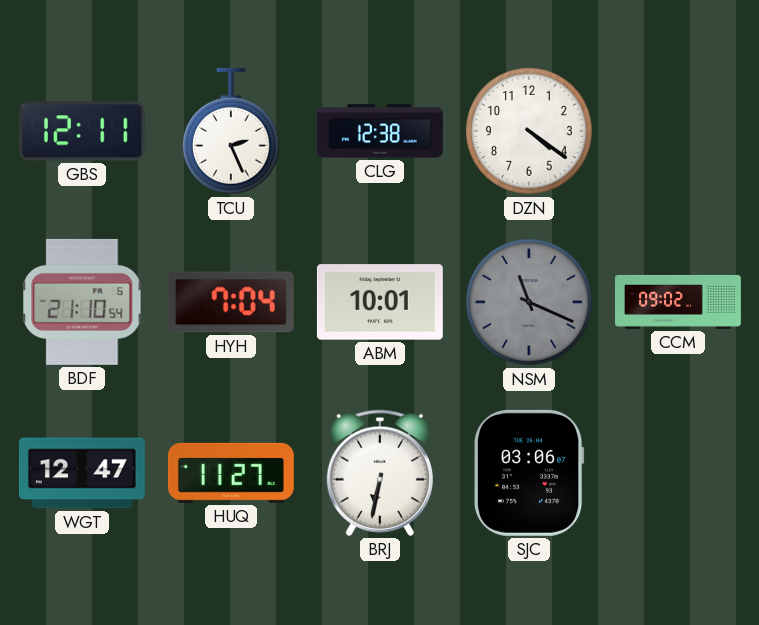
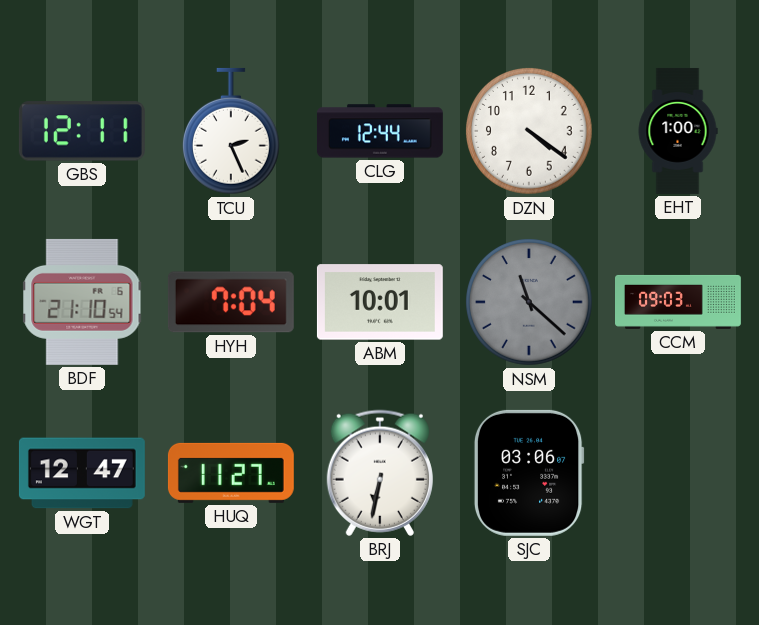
CLG: 12:38 -> 12:44
EHT: none -> 1:00
NSM: 11:19 -> 11:22
CCM: 09:02 -> 09:03
